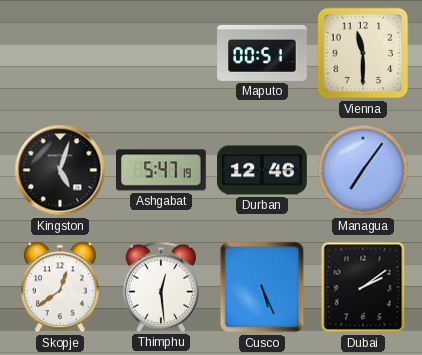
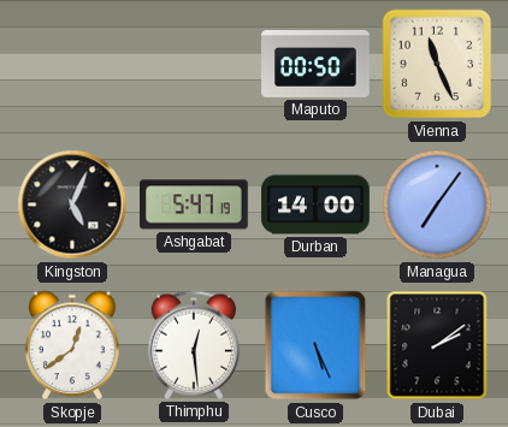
Maputo: 00:51 -> 00:50
Vienna: 11:30 -> 11:26
Kingston: 5:03 -> 5:04
Durban: 12:46 -> 14:00
